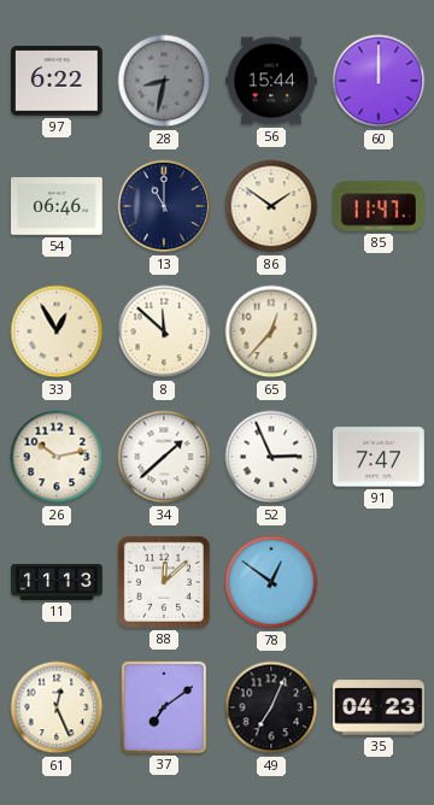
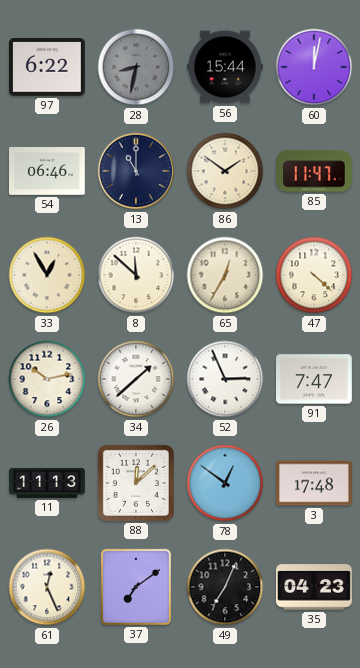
60: 12:00 -> 12:02
65: 12:37 -> 12:35
47: none -> 4:22
3: none -> 17:48
